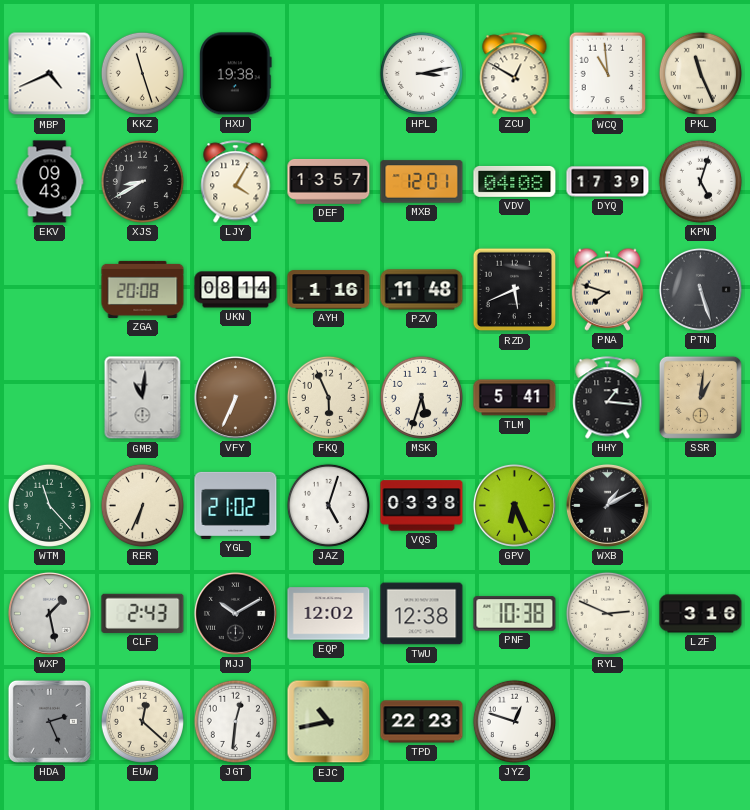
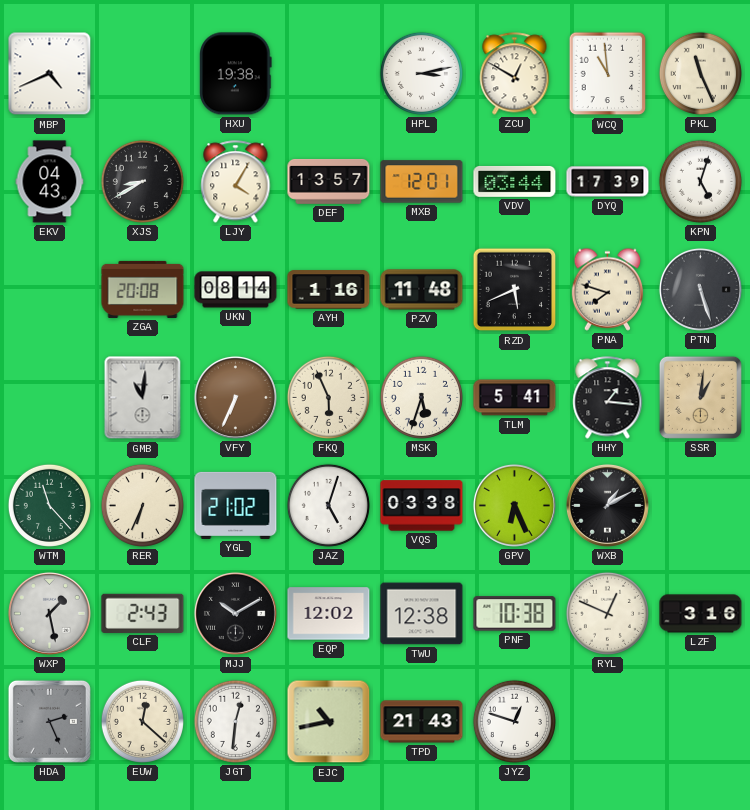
KKZ: 11:27 -> none
EKV: 09:43 -> 04:43
VDV: 04:08 -> 03:44
RYL: 2:49 -> 12:49
TPD: 22:23 -> 21:43
